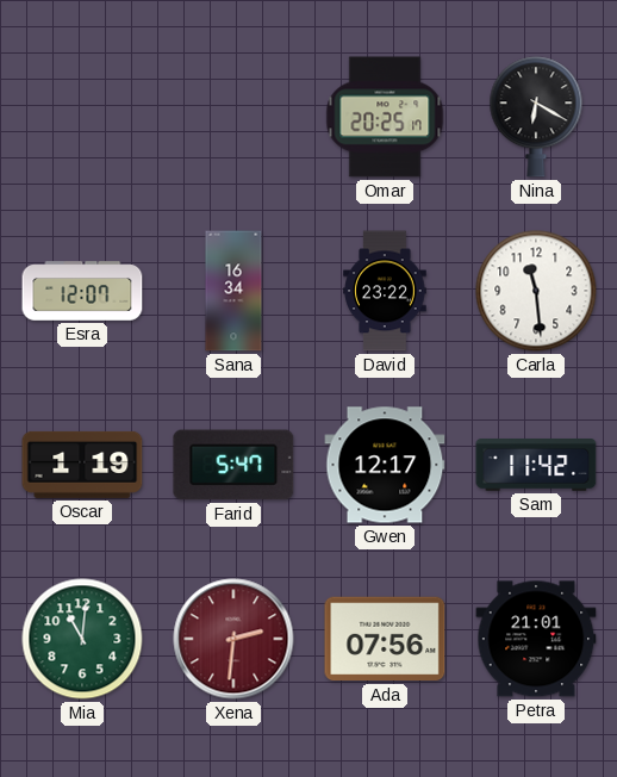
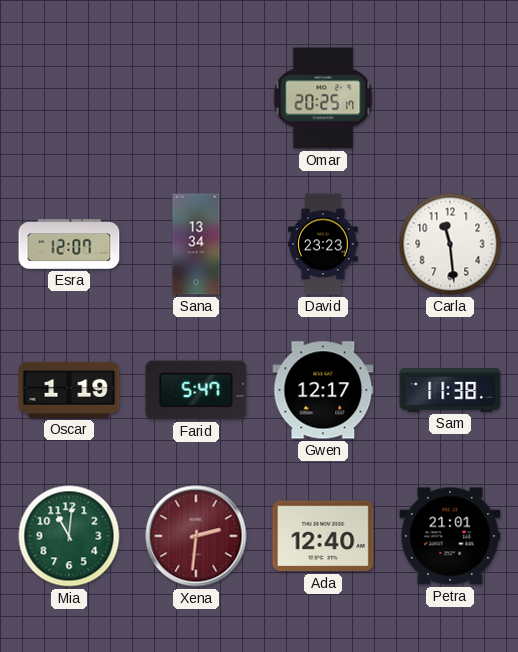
Nina: 6:20 -> none
Sana: 16:34 -> 13:34
David: 23:22 -> 23:23
Sam: 11:42 -> 11:38
Ada: 07:56 -> 12:40
